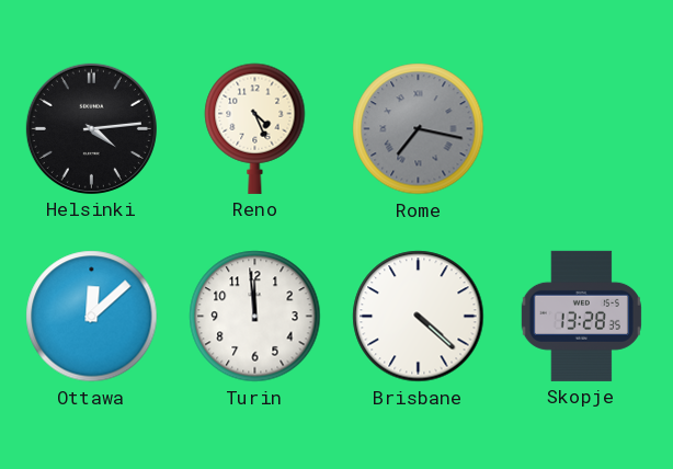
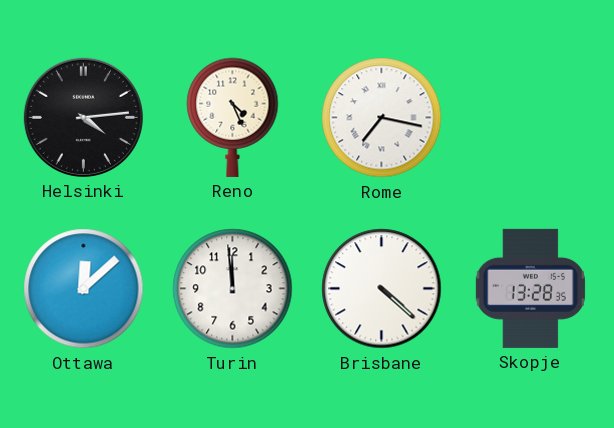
Rome dial: grey -> white
